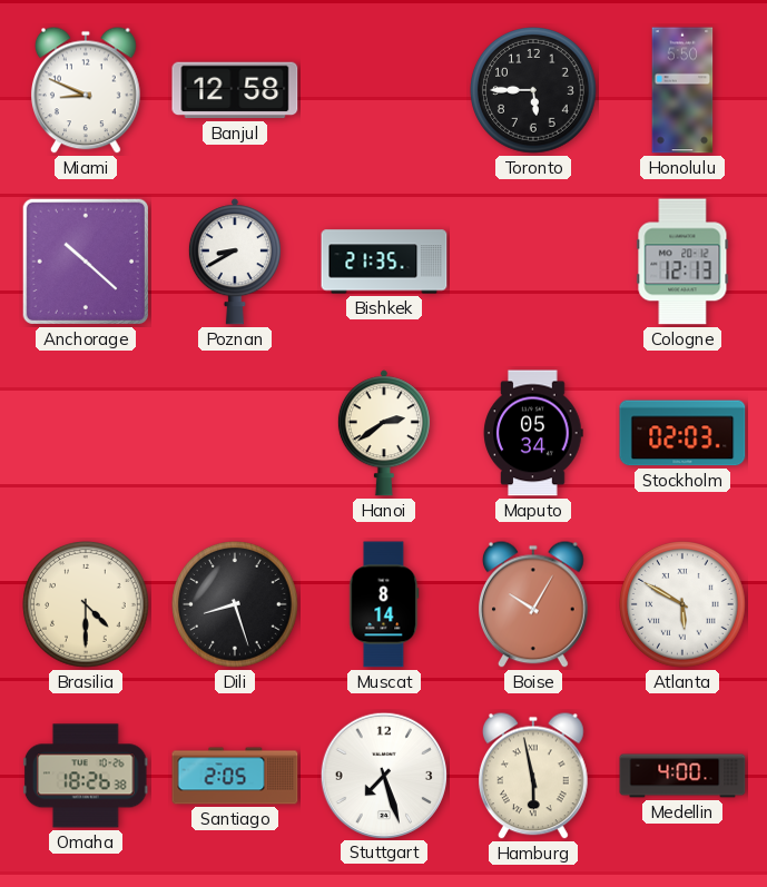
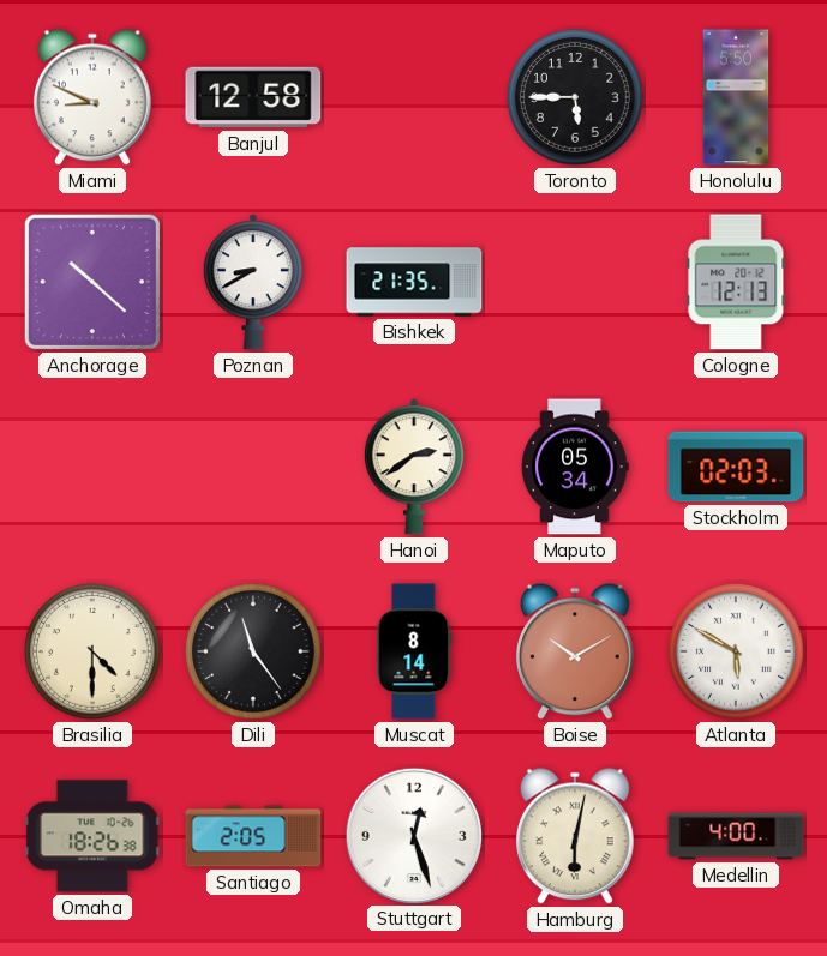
Dili: 8:27 -> 11:24
Boise: 10:05 -> 10:10
Stuttgart: 7:27 -> 12:27
Hamburg: 5:58 -> 6:02
